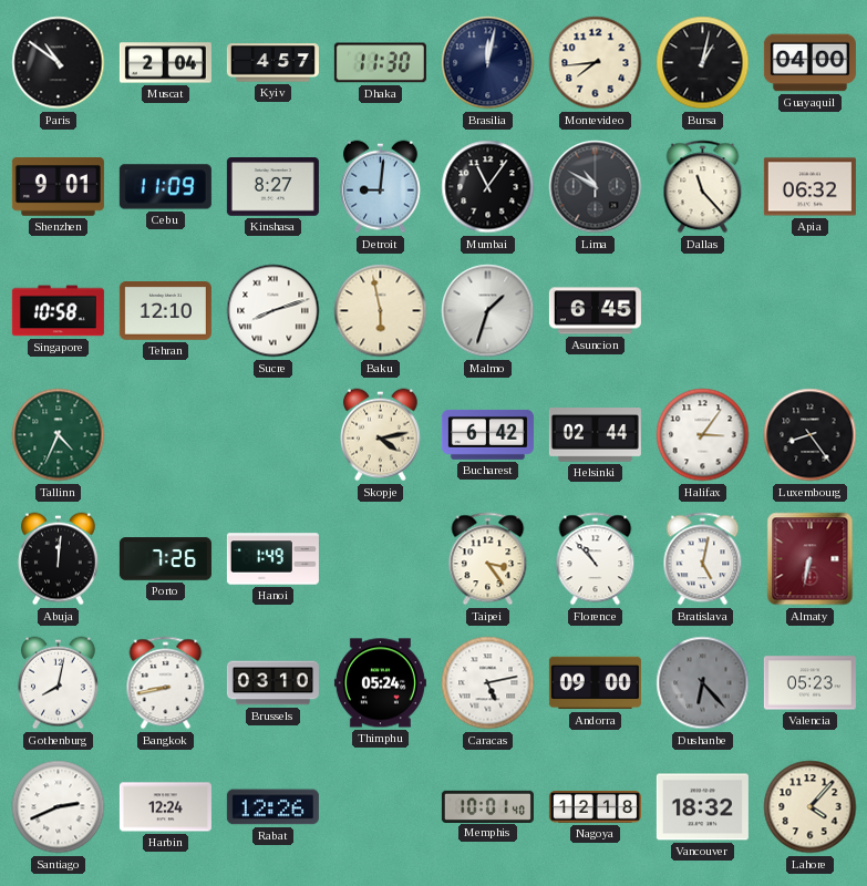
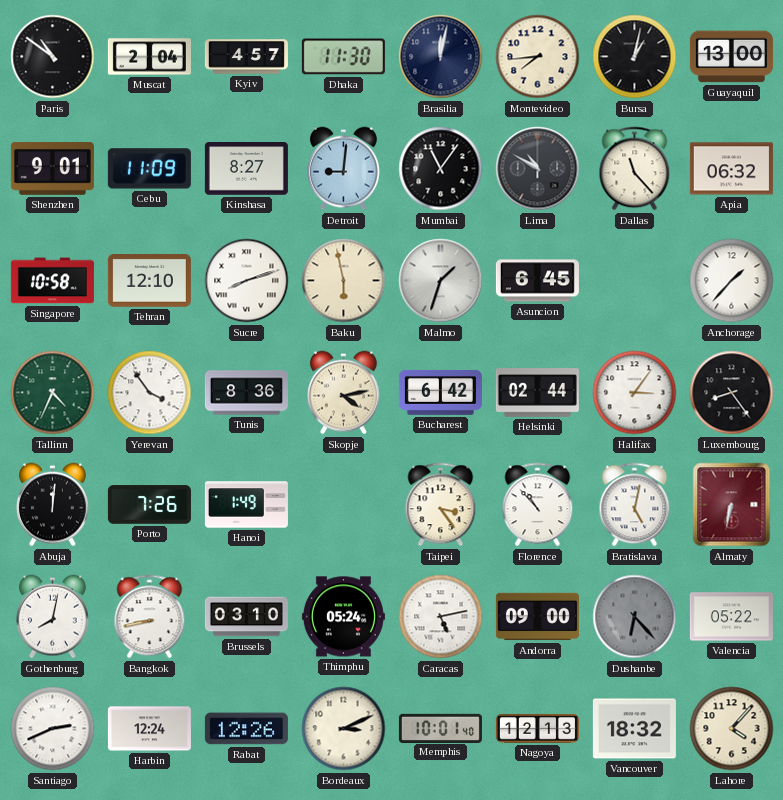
Guayaquil: 04:00 -> 13:00
Anchorage: none -> 1:37
Yerevan: none -> 3:54
Tunis: none -> 8:36
Valencia: 05:23 -> 05:22
Bordeaux: none -> 3:11
Nagoya: 12:18 -> 12:13
